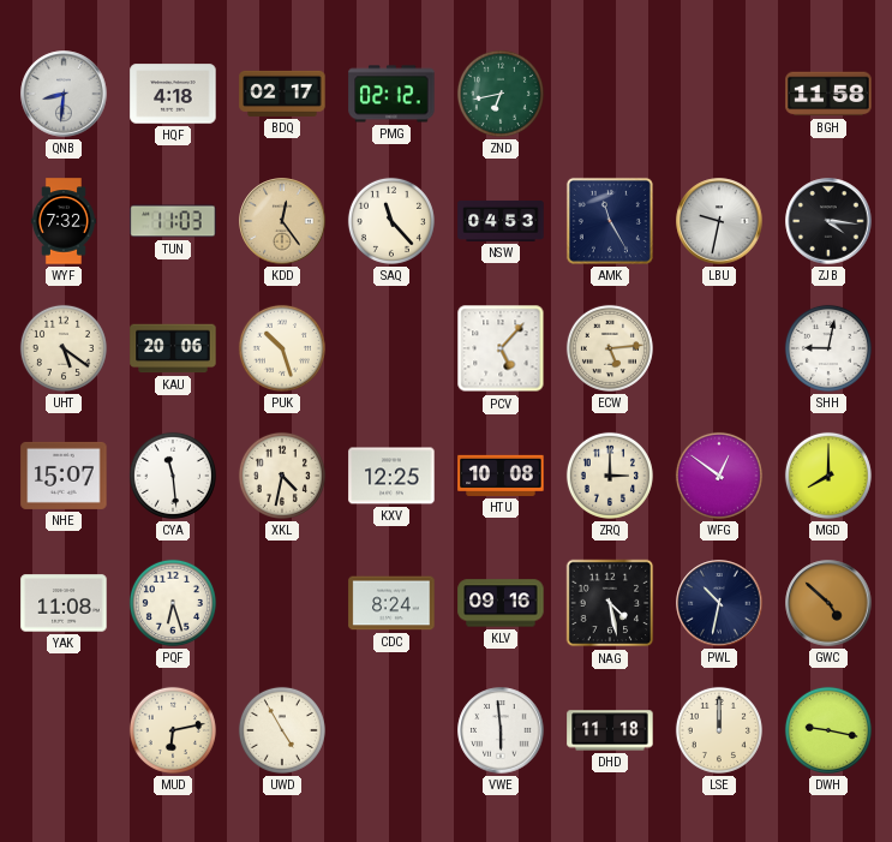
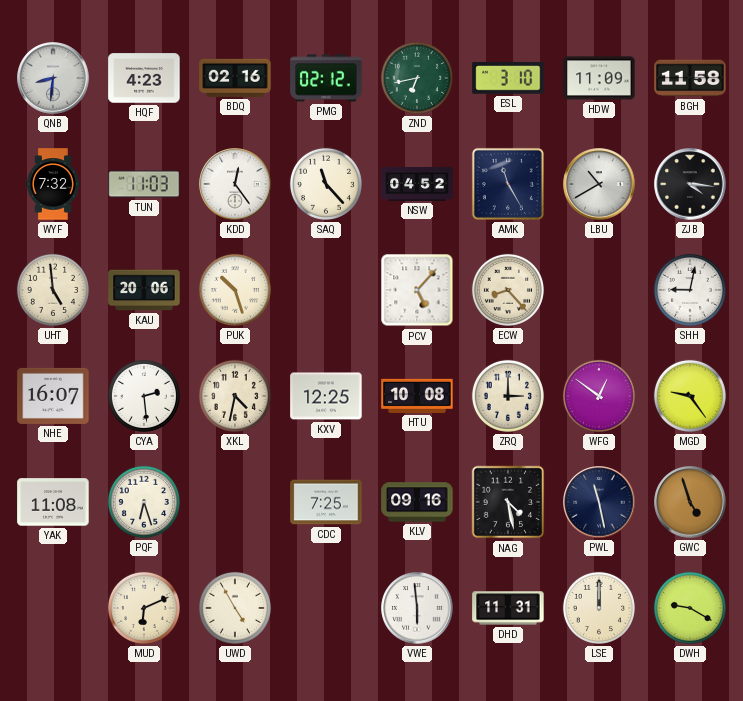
HQF: 4:18 -> 4:23
BDQ: 02:17 -> 02:16
ESL: none -> 3:10
HDW: none -> 11:09
KDD dial: champagne -> white
NSW: 04:53 -> 04:52
LBU: 9:32 -> 10:40
UHT: 5:21 -> 4:59
ECW: 5:14 -> 8:23
NHE: 15:07 -> 16:07
CYA: 11:29 -> 2:29
MGD: 8:00 -> 9:24
CDC: 8:24 -> 7:25
PWL: 10:32 -> 11:28
GWC: 4:52 -> 4:57
MUD: 6:13 -> 6:11
DHD: 11:18 -> 11:31
DWH: 9:17 -> 9:20
